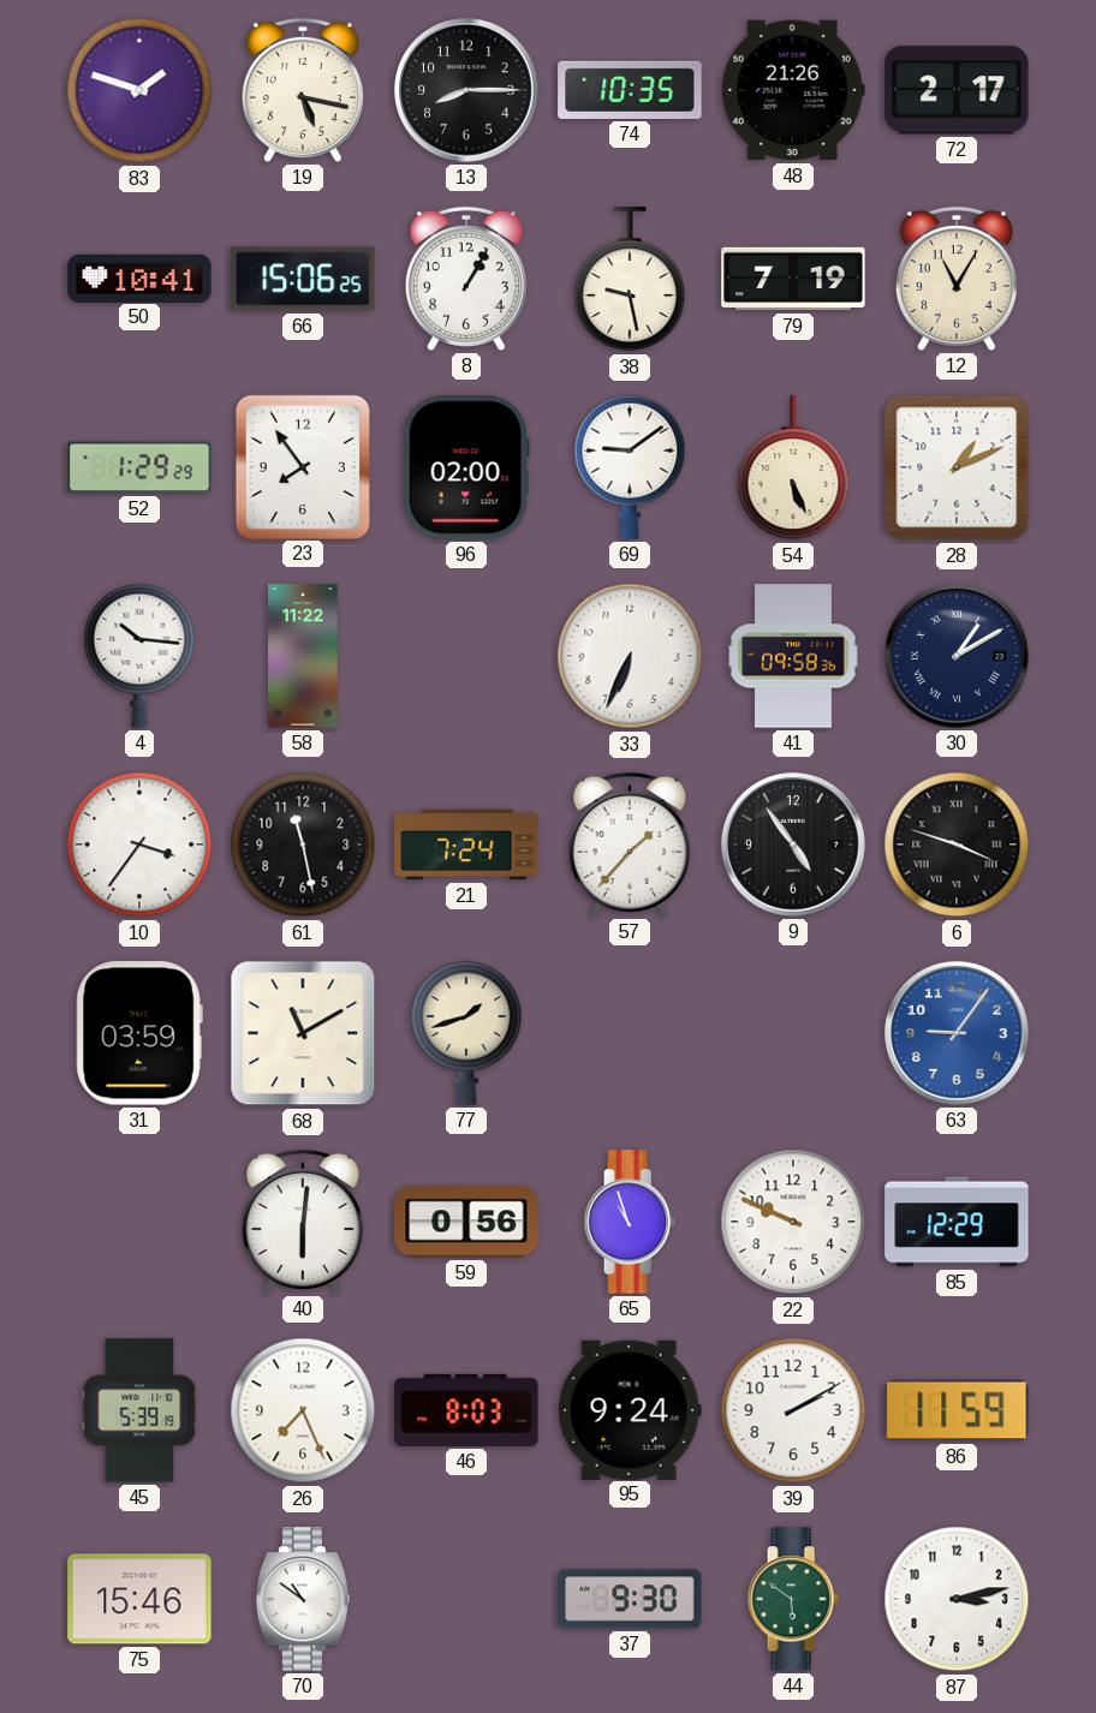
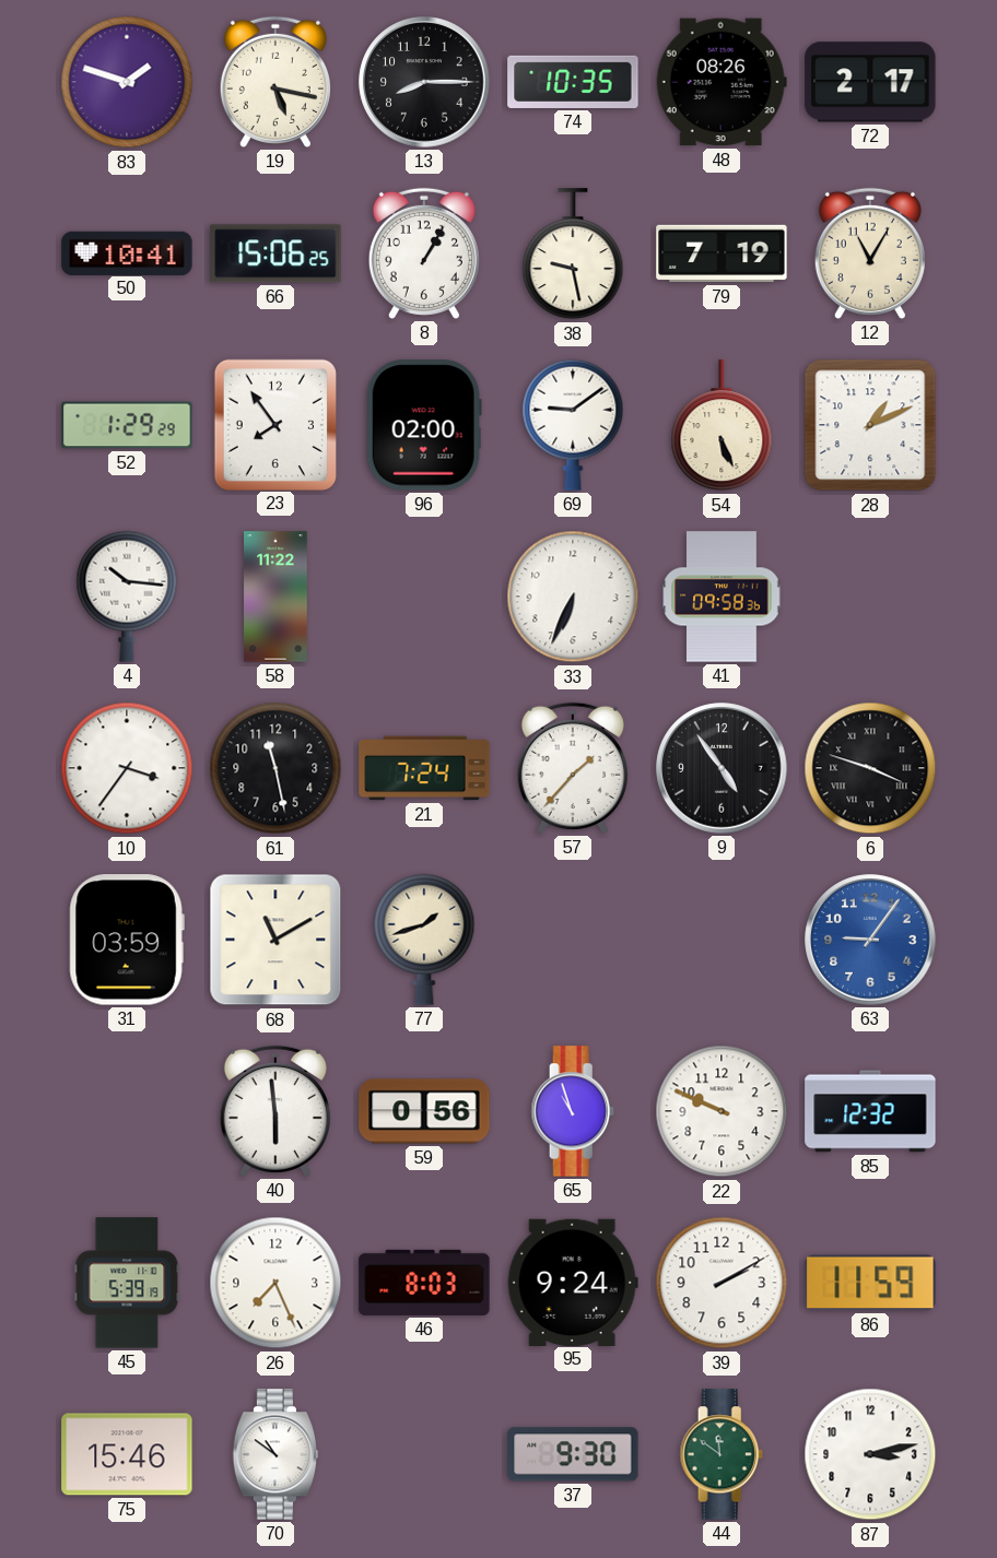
48: 21:26 -> 08:26
30: 1:10 -> none
40: 6:01 -> 5:59
85: 12:29 -> 12:32
44: 5:51 -> 11:51
